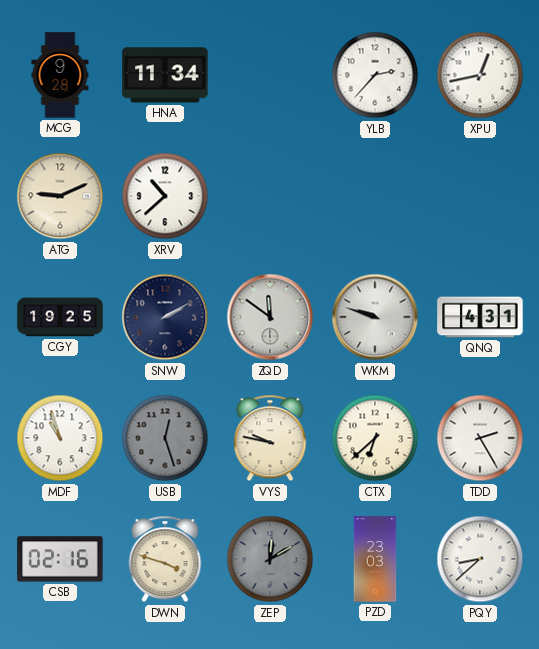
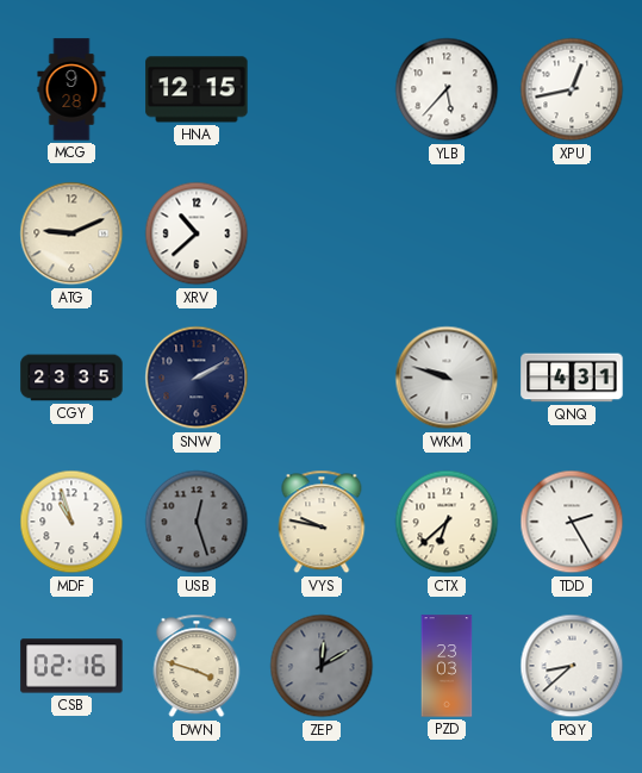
HNA: 11:34 -> 12:15
YLB: 2:37 -> 5:37
CGY: 19:25 -> 23:35
ZQD: 11:51 -> none
